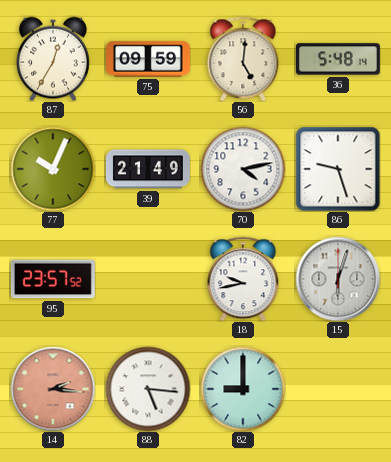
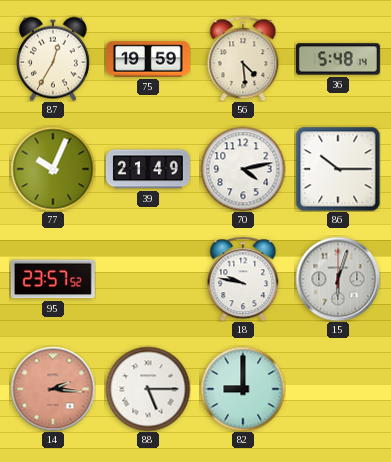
75: 09:59 -> 19:59
56: 5:01 -> 4:29
86: 9:27 -> 10:15
18: 9:43 -> 9:47
88: 5:16 -> 5:15
